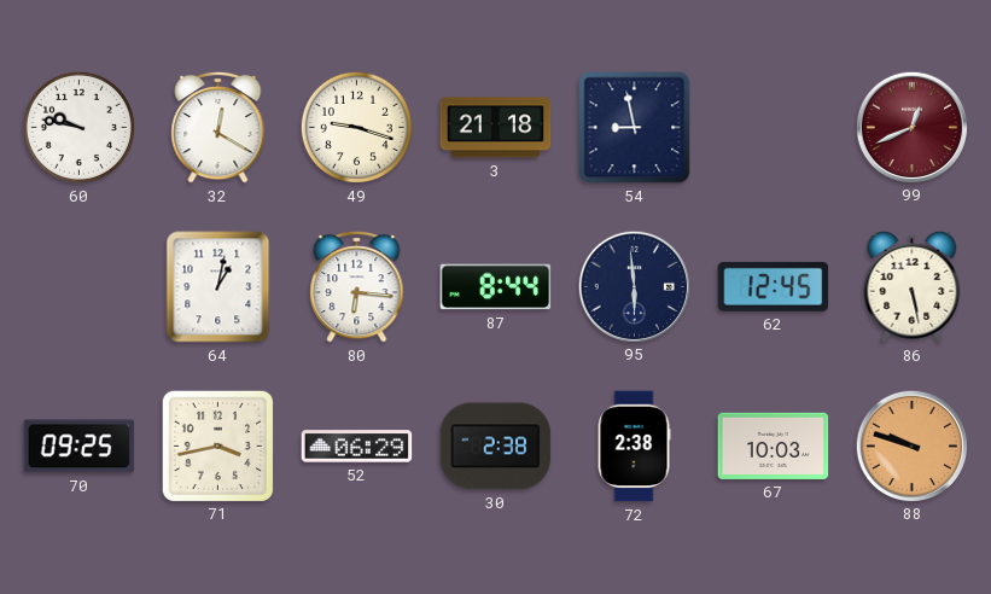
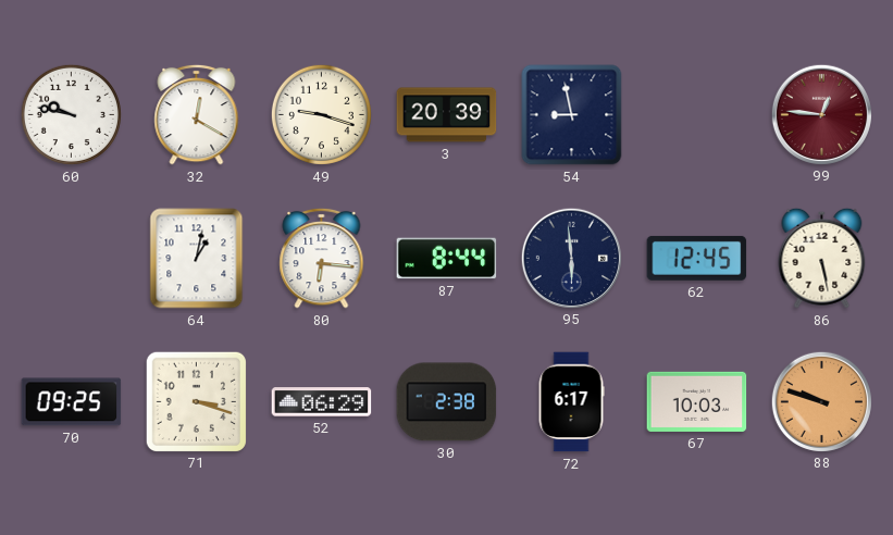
3: 21:18 -> 20:39
99: 12:41 -> 12:46
71: 3:43 -> 3:18
72: 2:38 -> 6:17
